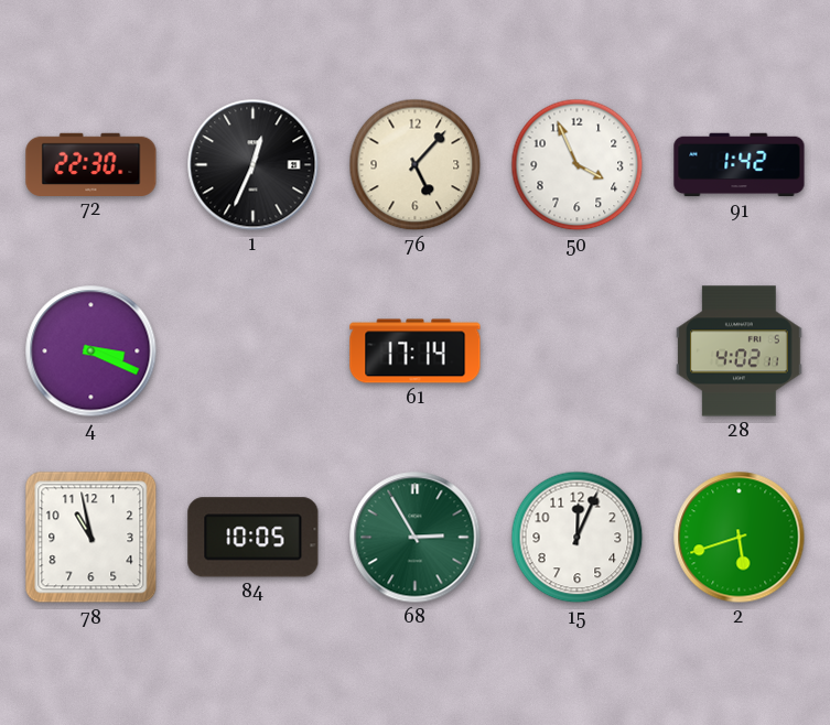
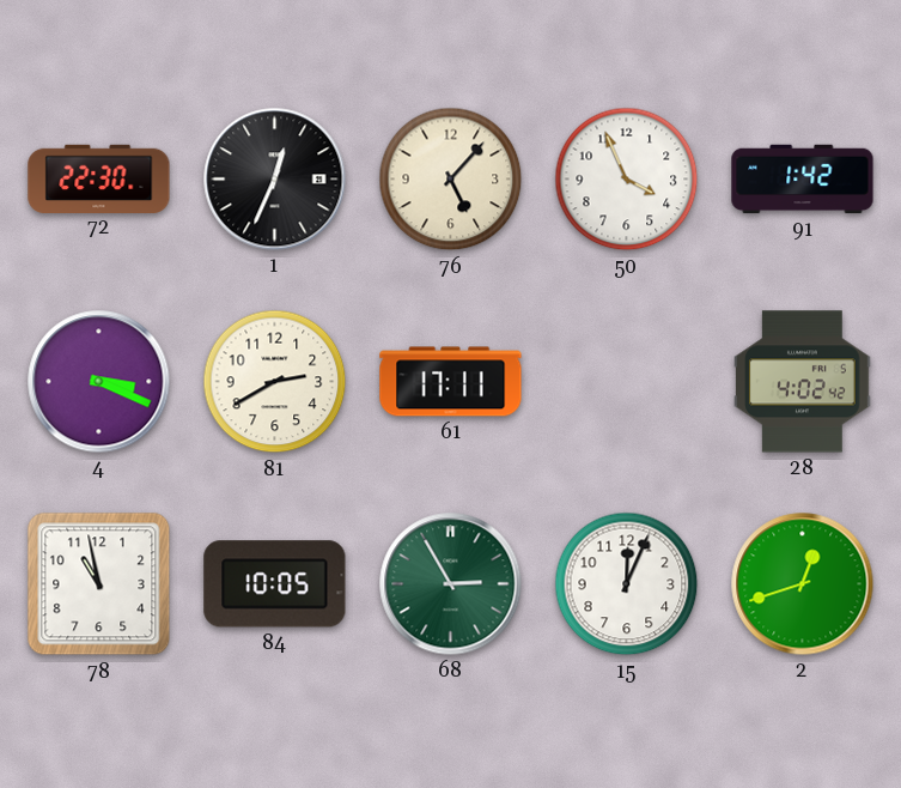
81: none -> 2:40
61: 17:14 -> 17:11
28: 4:02:11 -> 4:02:42
2: 5:42 -> 12:42
